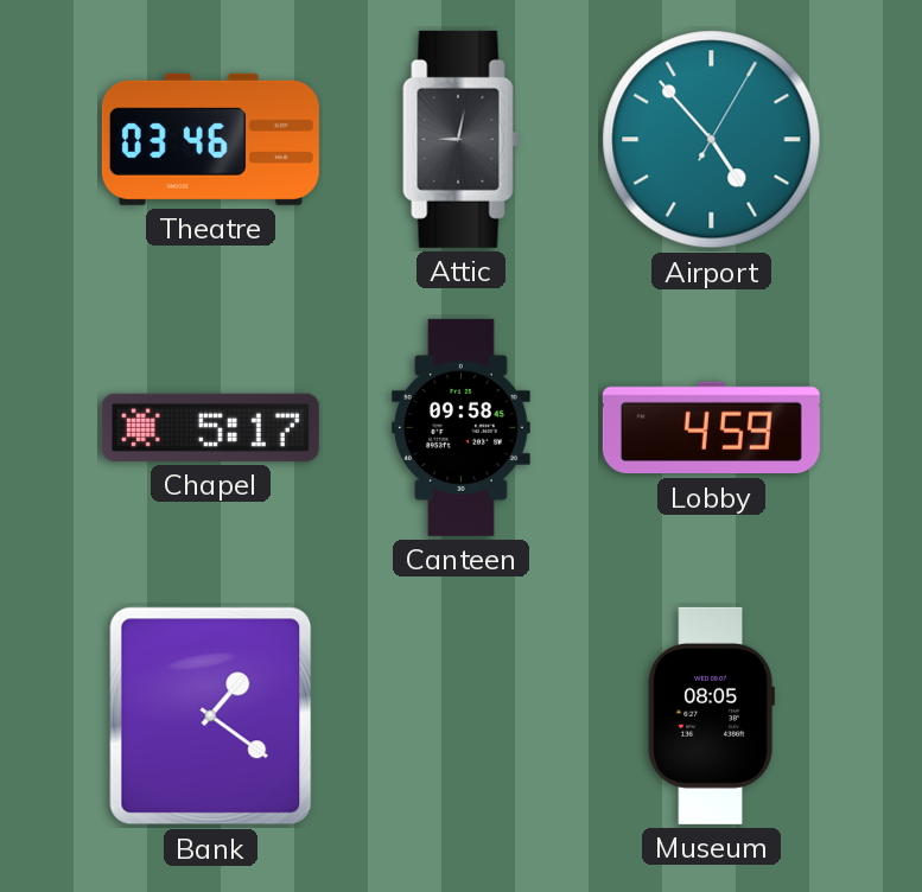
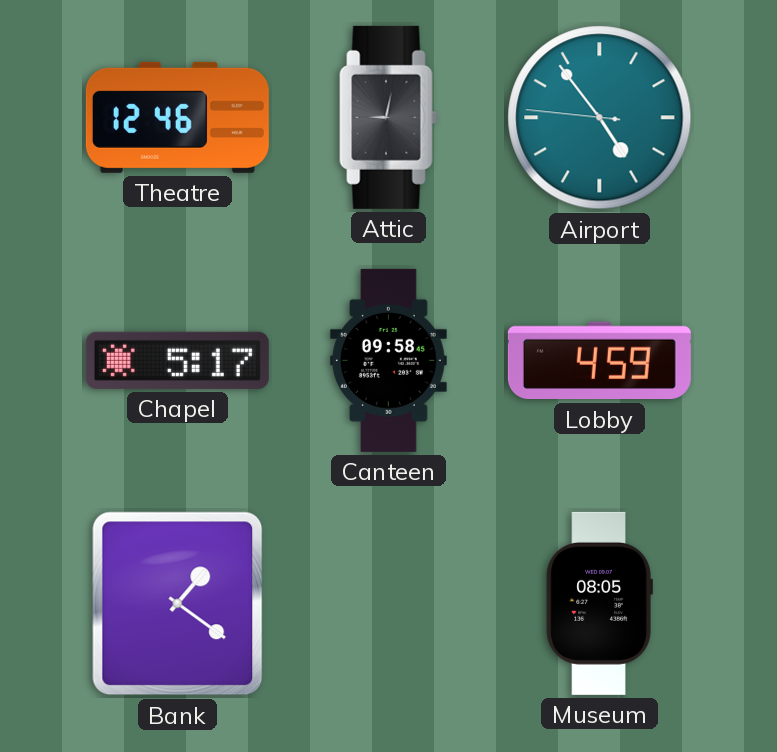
Theatre: 03:46 -> 12:46
Airport: 4:53:05 -> 4:53:46
